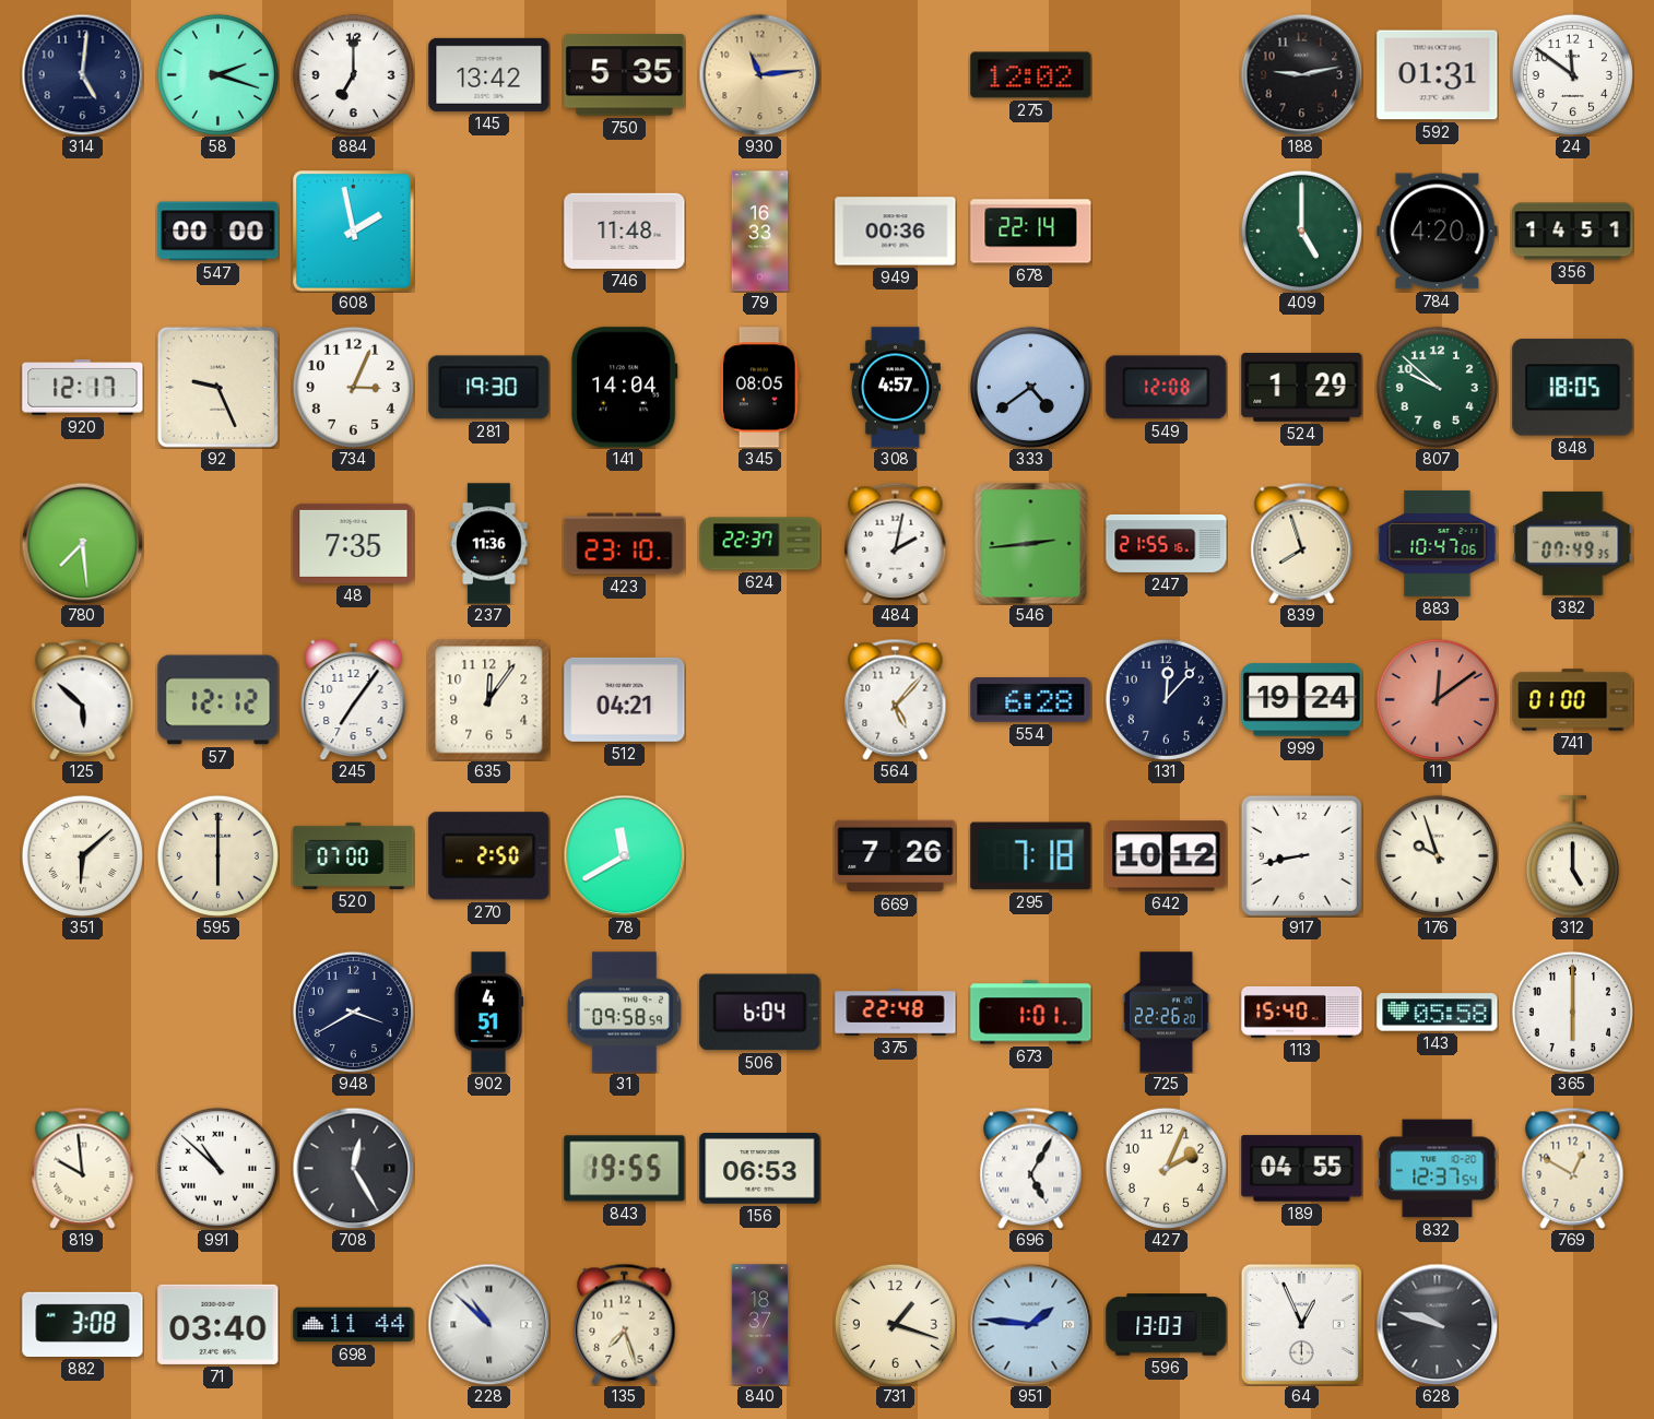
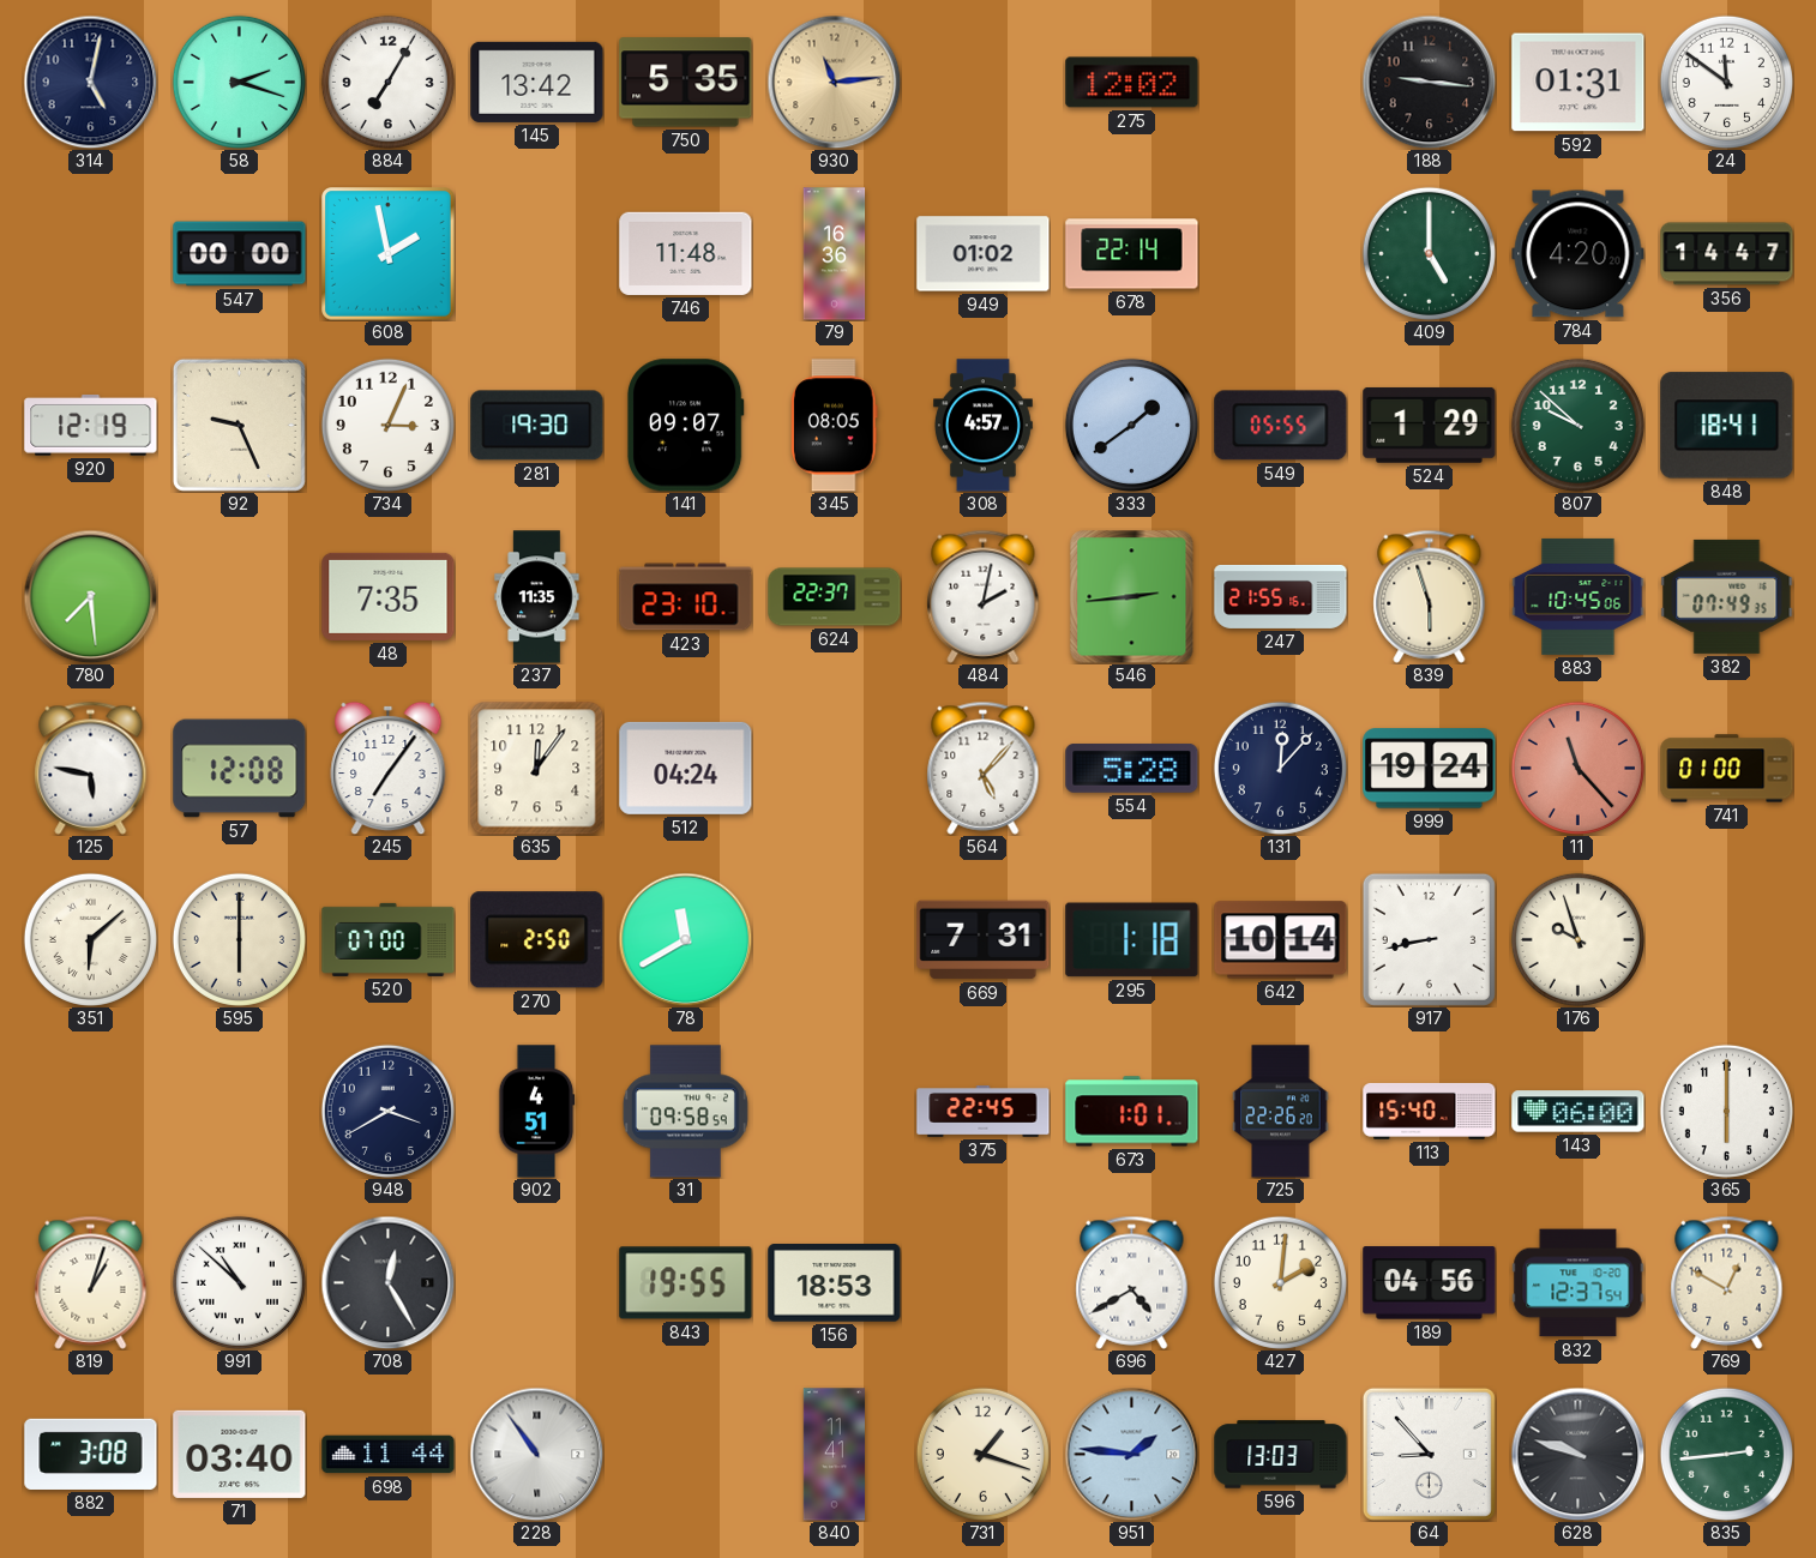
314: 5:01 -> 5:02
884: 7:00 -> 7:05
188: 9:13 -> 9:16
79: 16:33 -> 16:36
949: 00:36 -> 01:02
356: 14:51 -> 14:47
920: 12:17 -> 12:19
141: 14:04 -> 09:07
333: 4:39 -> 1:39
549: 12:08 -> 05:55
848: 18:05 -> 18:41
237: 11:36 -> 11:35
839: 7:57 -> 5:57
883: 10:47 -> 10:45
125: 5:52 -> 5:47
57: 12:12 -> 12:08
512: 04:21 -> 04:24
554: 6:28 -> 5:28
11: 12:09 -> 11:23
669: 7:26 -> 7:31
295: 7:18 -> 1:18
642: 10:12 -> 10:14
312: 5:00 -> none
506: 6:04 -> none
375: 22:48 -> 22:45
143: 05:58 -> 06:00
819: 9:59 -> 1:03
156: 06:53 -> 18:53
696: 5:05 -> 4:40
427: 2:04 -> 2:01
189: 04:55 -> 04:56
228: 10:52 -> 10:54
135: 7:27 -> none
840: 18:37 -> 11:41
64: 12:56 -> 8:53
835: none -> 2:44
